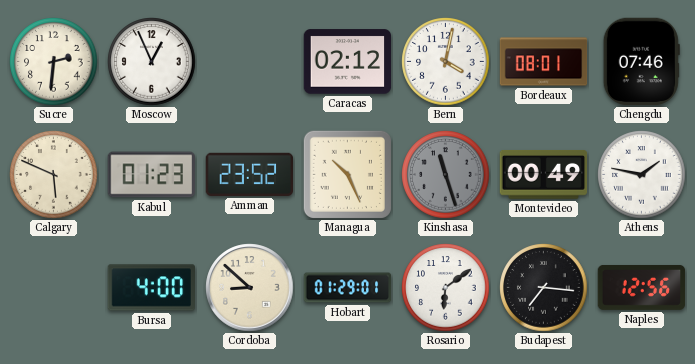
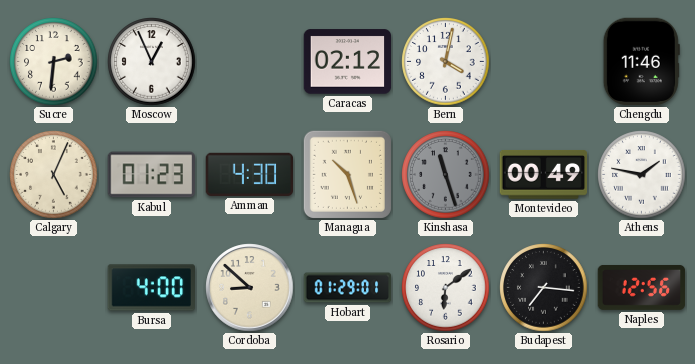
Bordeaux: 08:01 -> none
Chengdu: 07:46 -> 11:46
Calgary: 5:49 -> 5:04
Amman: 23:52 -> 4:30
Managua: 10:26 -> 10:27
